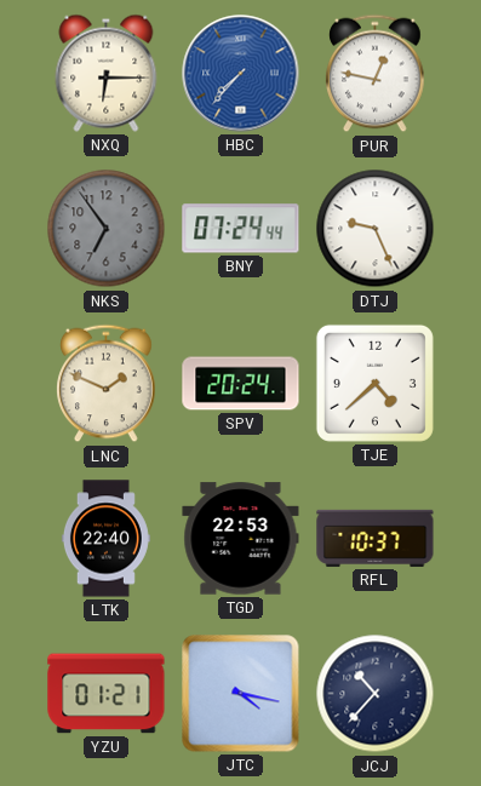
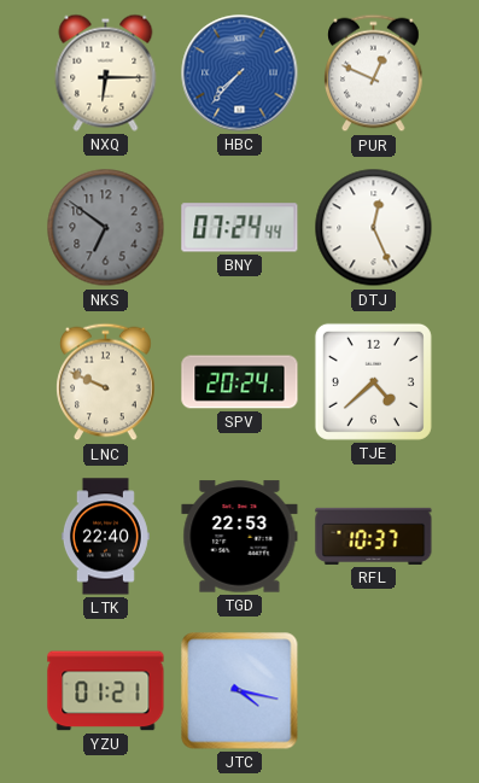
PUR: 12:47 -> 12:49
NKS: 6:54 -> 6:51
DTJ: 9:26 -> 12:26
LNC: 1:49 -> 9:49
JCJ: 10:37 -> none
